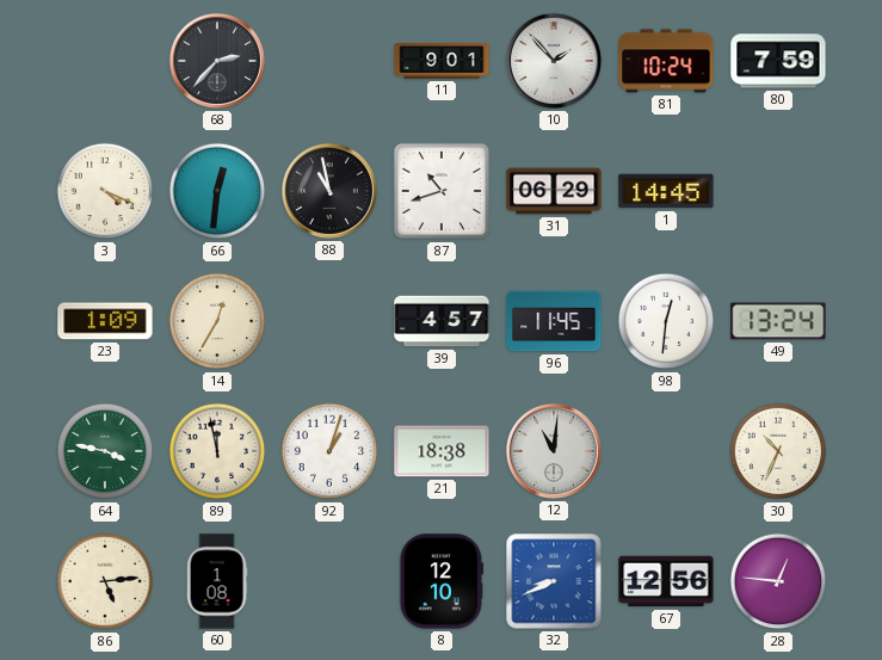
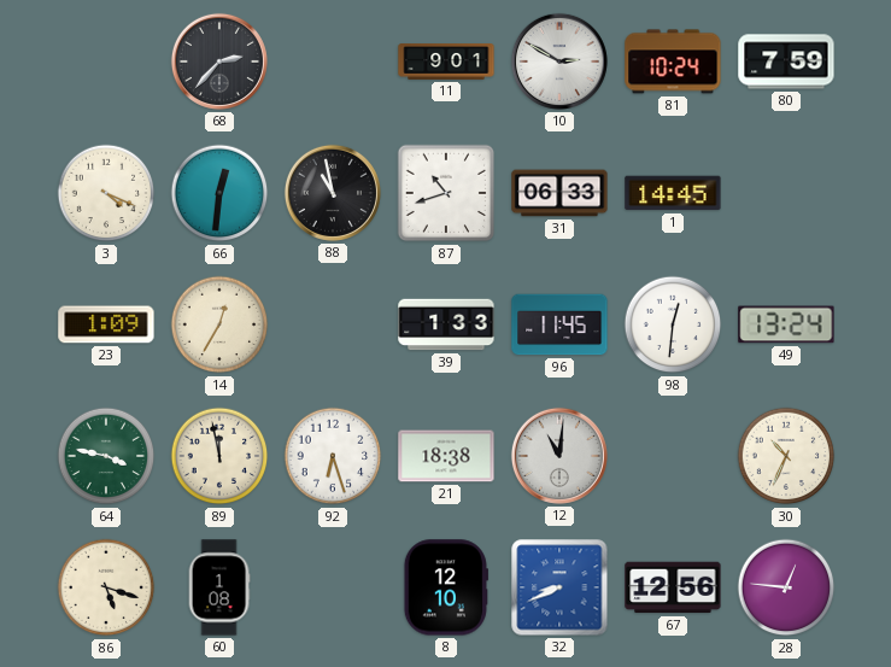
10: 1:53 -> 2:50
31: 06:29 -> 06:33
39: 4:57 -> 1:33
92: 1:03 -> 6:27
86: 5:14 -> 5:18
